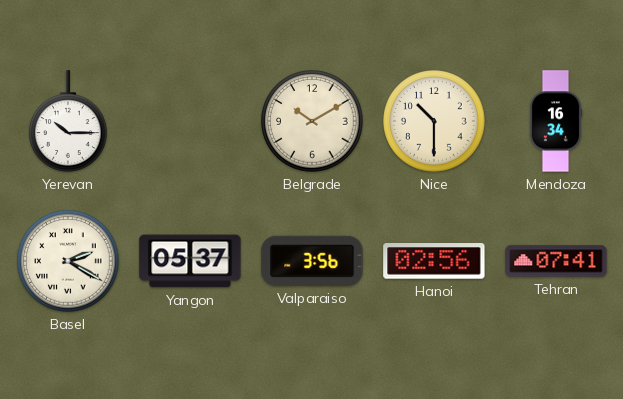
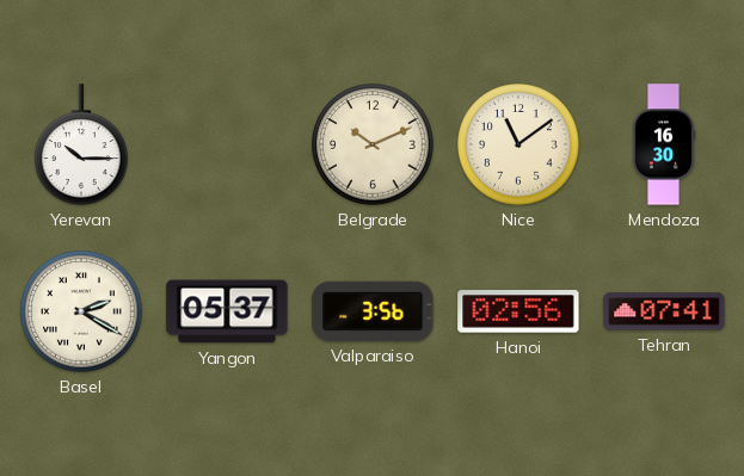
Belgrade: 10:10 -> 10:11
Nice: 10:30 -> 11:09
Mendoza: 16:34 -> 16:30
